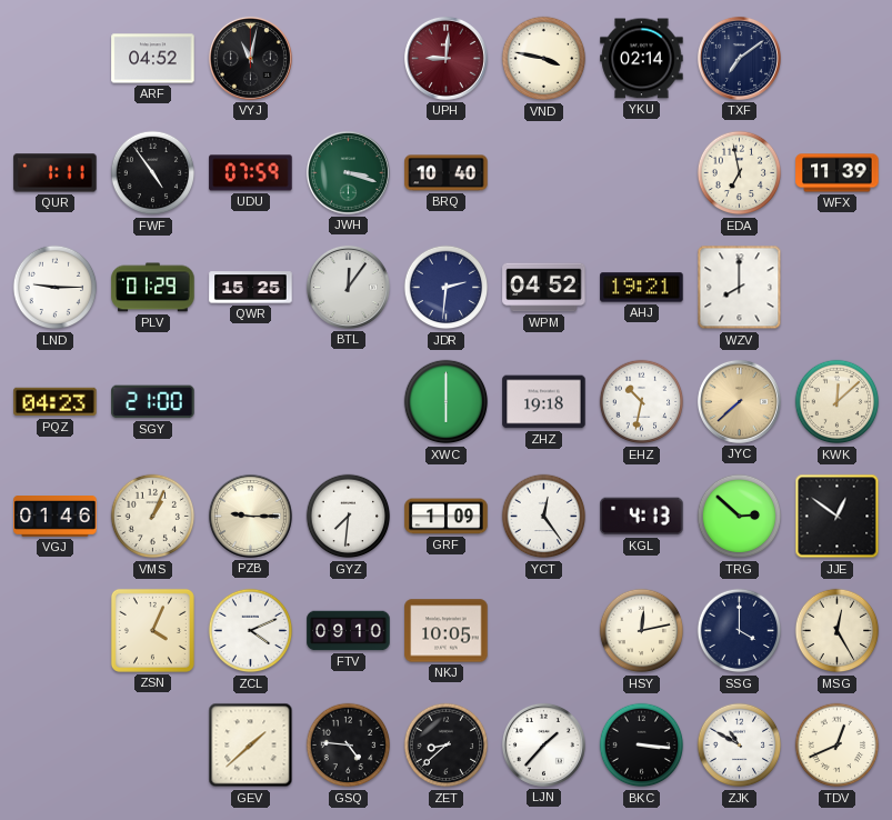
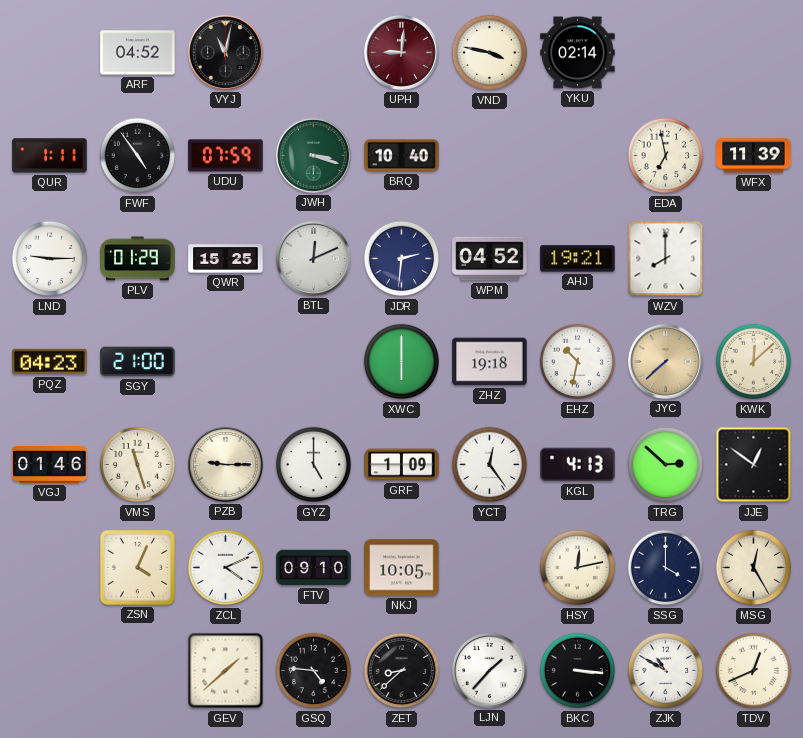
TXF: 7:09 -> none
BTL: 12:06 -> 12:11
VMS: 1:04 -> 11:27
GYZ: 7:31 -> 5:00
